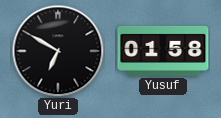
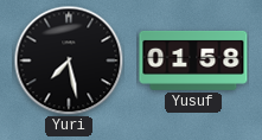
Yuri: 6:50 -> 7:28
